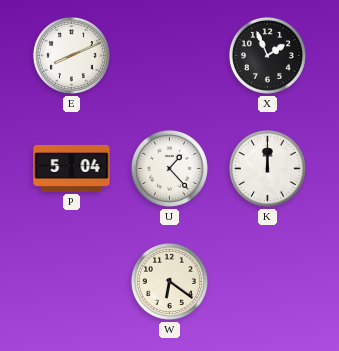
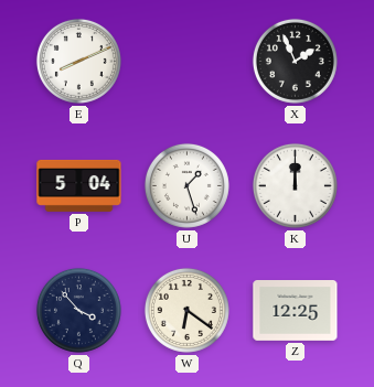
U: 1:23 -> 1:27
Q: none -> 3:53
Z: none -> 12:25
